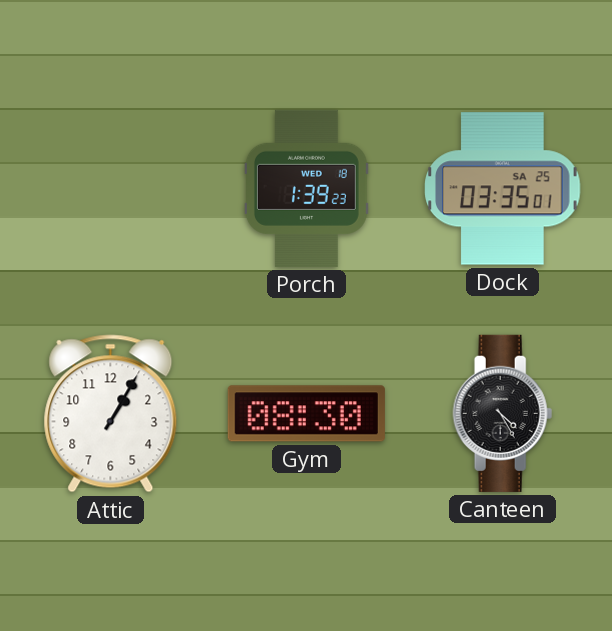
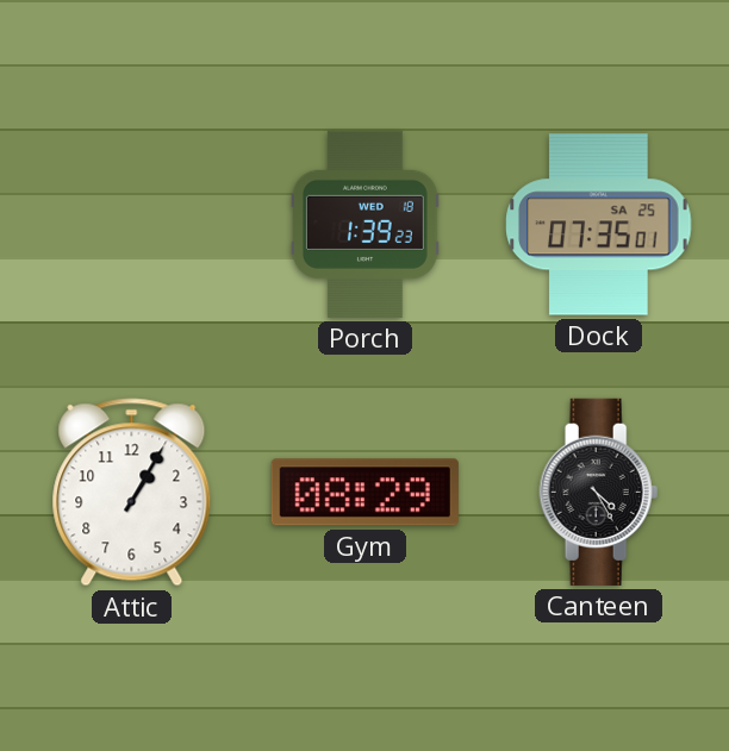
Dock: 03:35 -> 07:35
Gym: 08:30 -> 08:29
